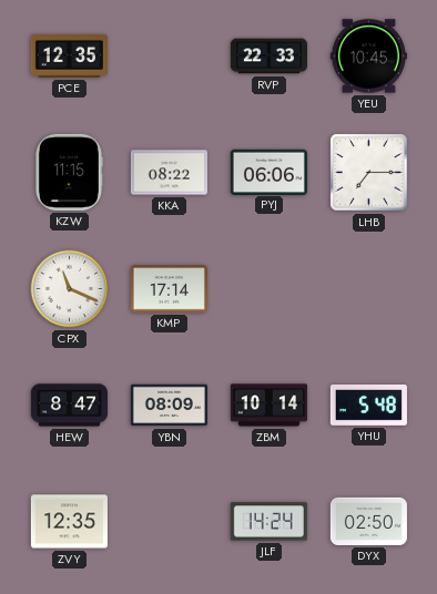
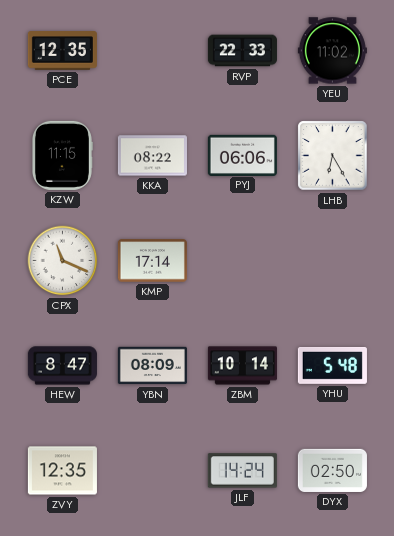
YEU: 10:45 -> 11:02
LHB: 7:15 -> 6:25
